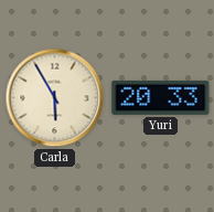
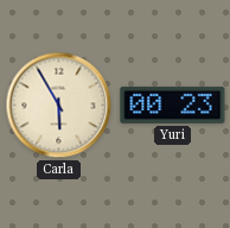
Yuri: 20:33 -> 00:23
